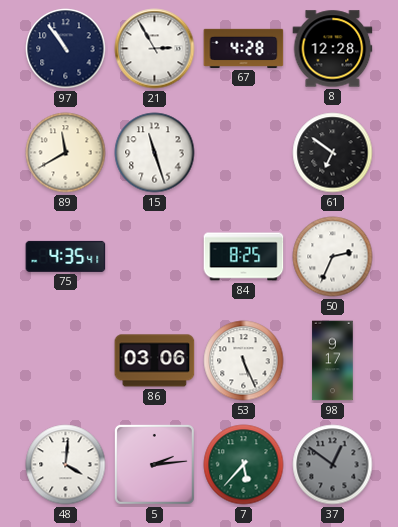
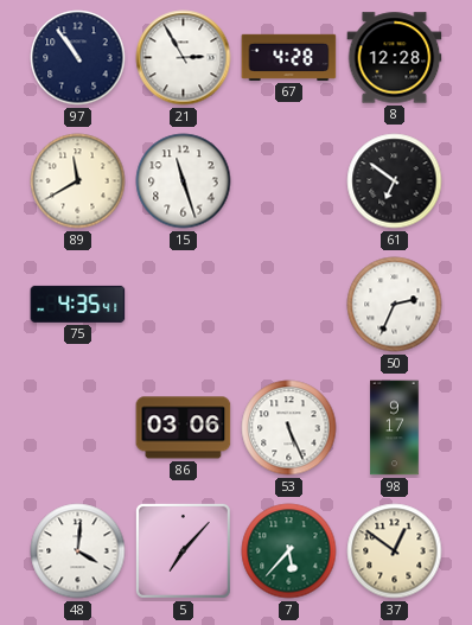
84: 8:25 -> none
5: 2:14 -> 7:07
37 dial: grey -> cream
